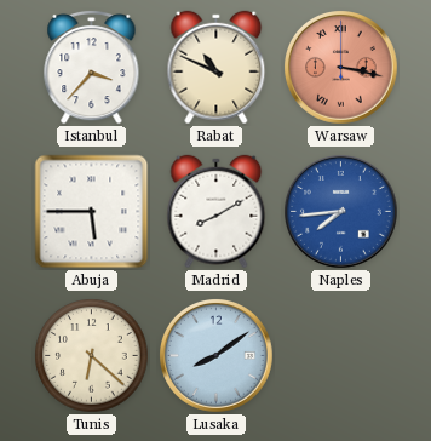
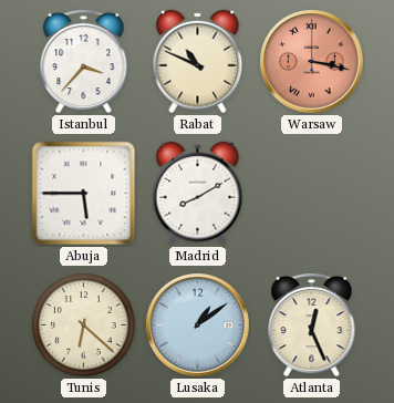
Naples: 7:44 -> none
Lusaka: 8:09 -> 1:09
Atlanta: none -> 12:26
